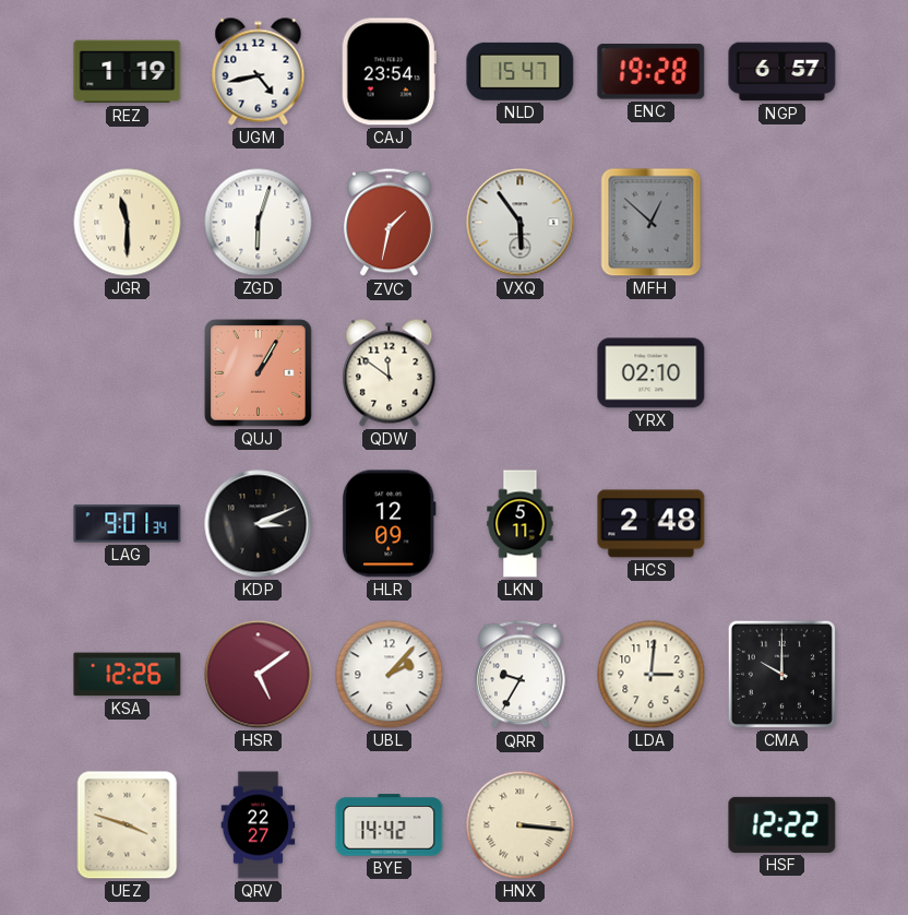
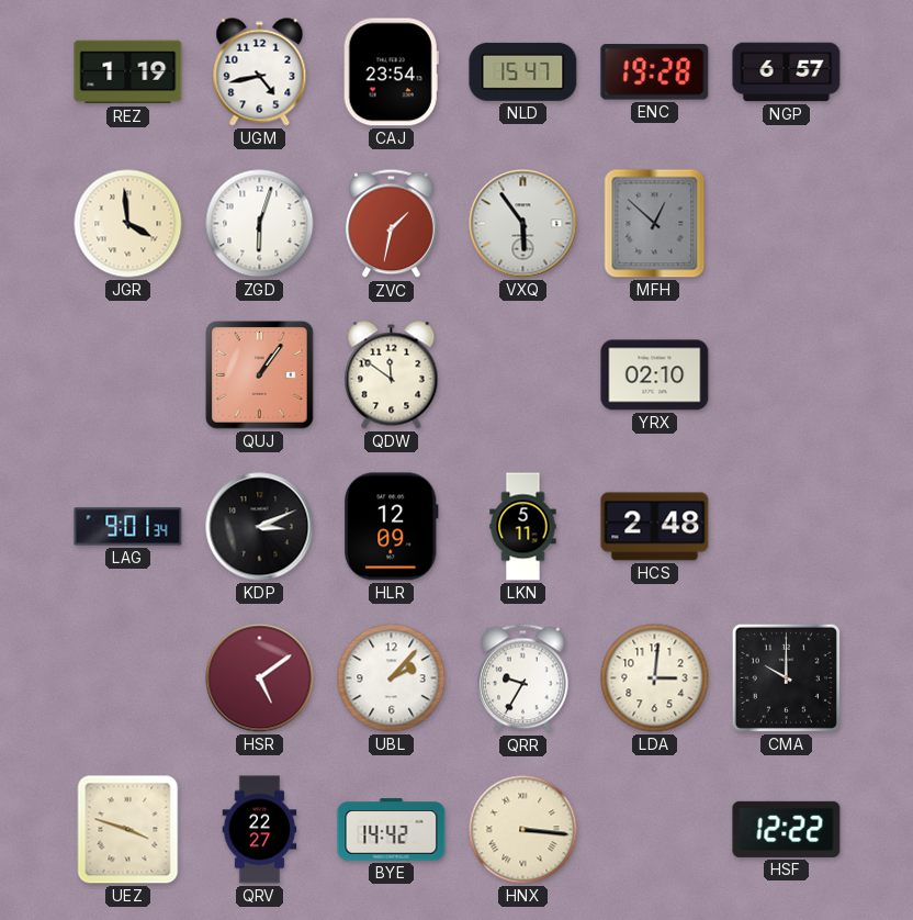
JGR: 11:30 -> 3:59
QUJ: 1:05 -> 1:06
KSA: 12:26 -> none
